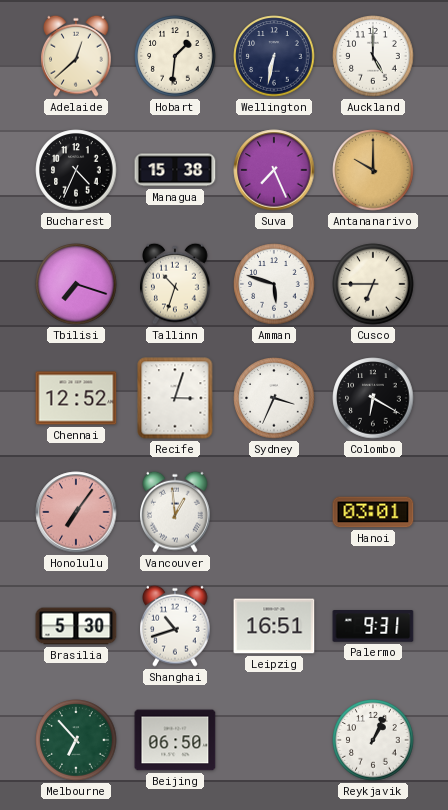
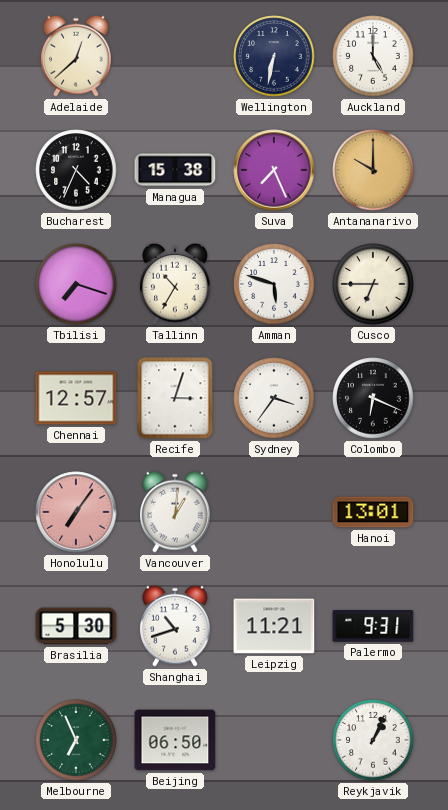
Hobart: 1:31 -> none
Tallinn: 10:33 -> 10:35
Chennai: 12:52 -> 12:57
Sydney: 3:34 -> 3:36
Colombo: 6:20 -> 6:19
Vancouver: 12:59 -> 1:01
Hanoi: 03:01 -> 13:01
Leipzig: 16:51 -> 11:21
Melbourne: 6:53 -> 6:56
